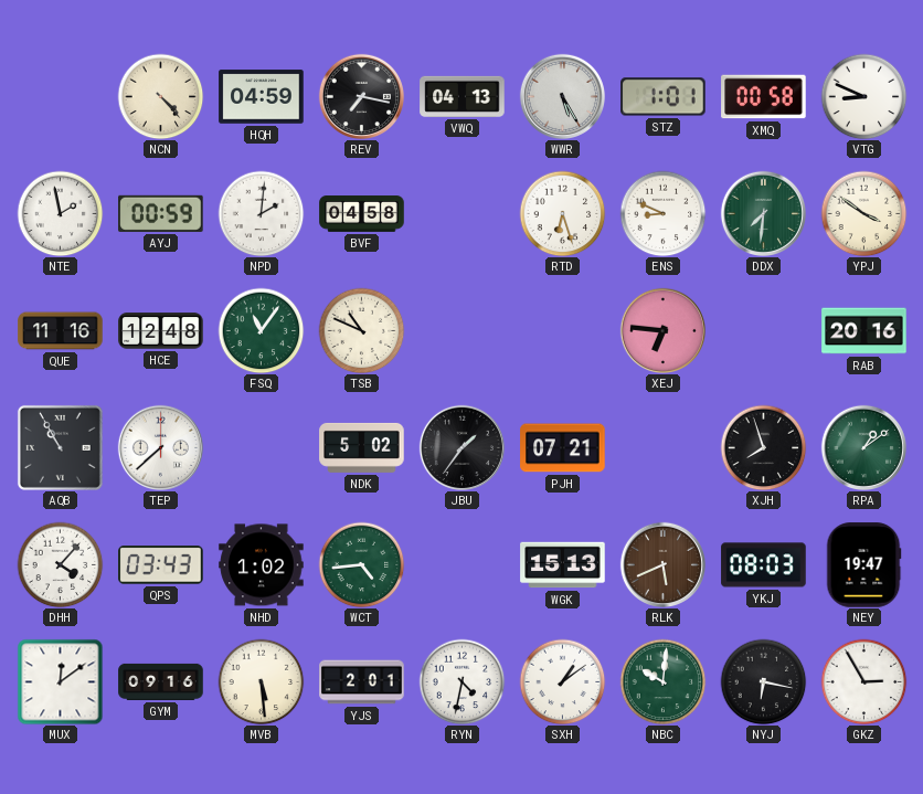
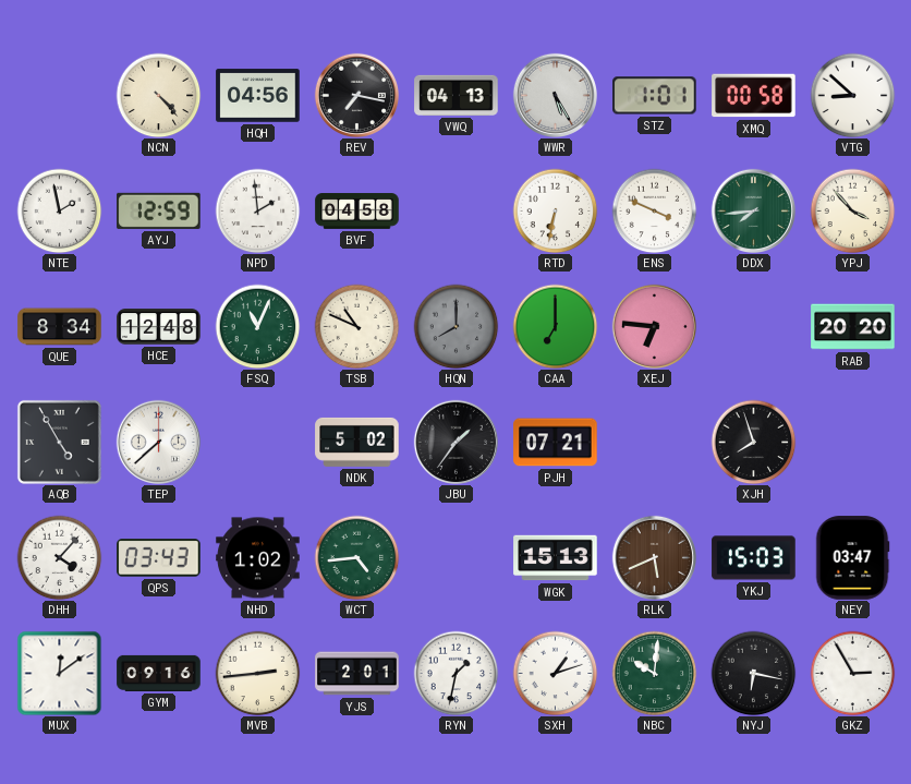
HQH: 04:59 -> 04:56
VTG: 8:49 -> 8:52
AYJ: 00:59 -> 12:59
NPD: 2:01 -> 1:59
RTD: 6:27 -> 6:32
ENS: 8:49 -> 3:49
DDX: 7:31 -> 7:44
YPJ: 3:51 -> 3:53
QUE: 11:16 -> 8:34
FSQ: 11:06 -> 11:04
HQN: none -> 8:00
CAA: none -> 7:00
RAB: 20:16 -> 20:20
AQB: 10:55 -> 4:55
RPA: 1:09 -> none
YKJ: 08:03 -> 15:03
NEY: 19:47 -> 03:47
MVB: 5:29 -> 2:44
RYN: 4:32 -> 1:32
SXH: 1:09 -> 1:12
